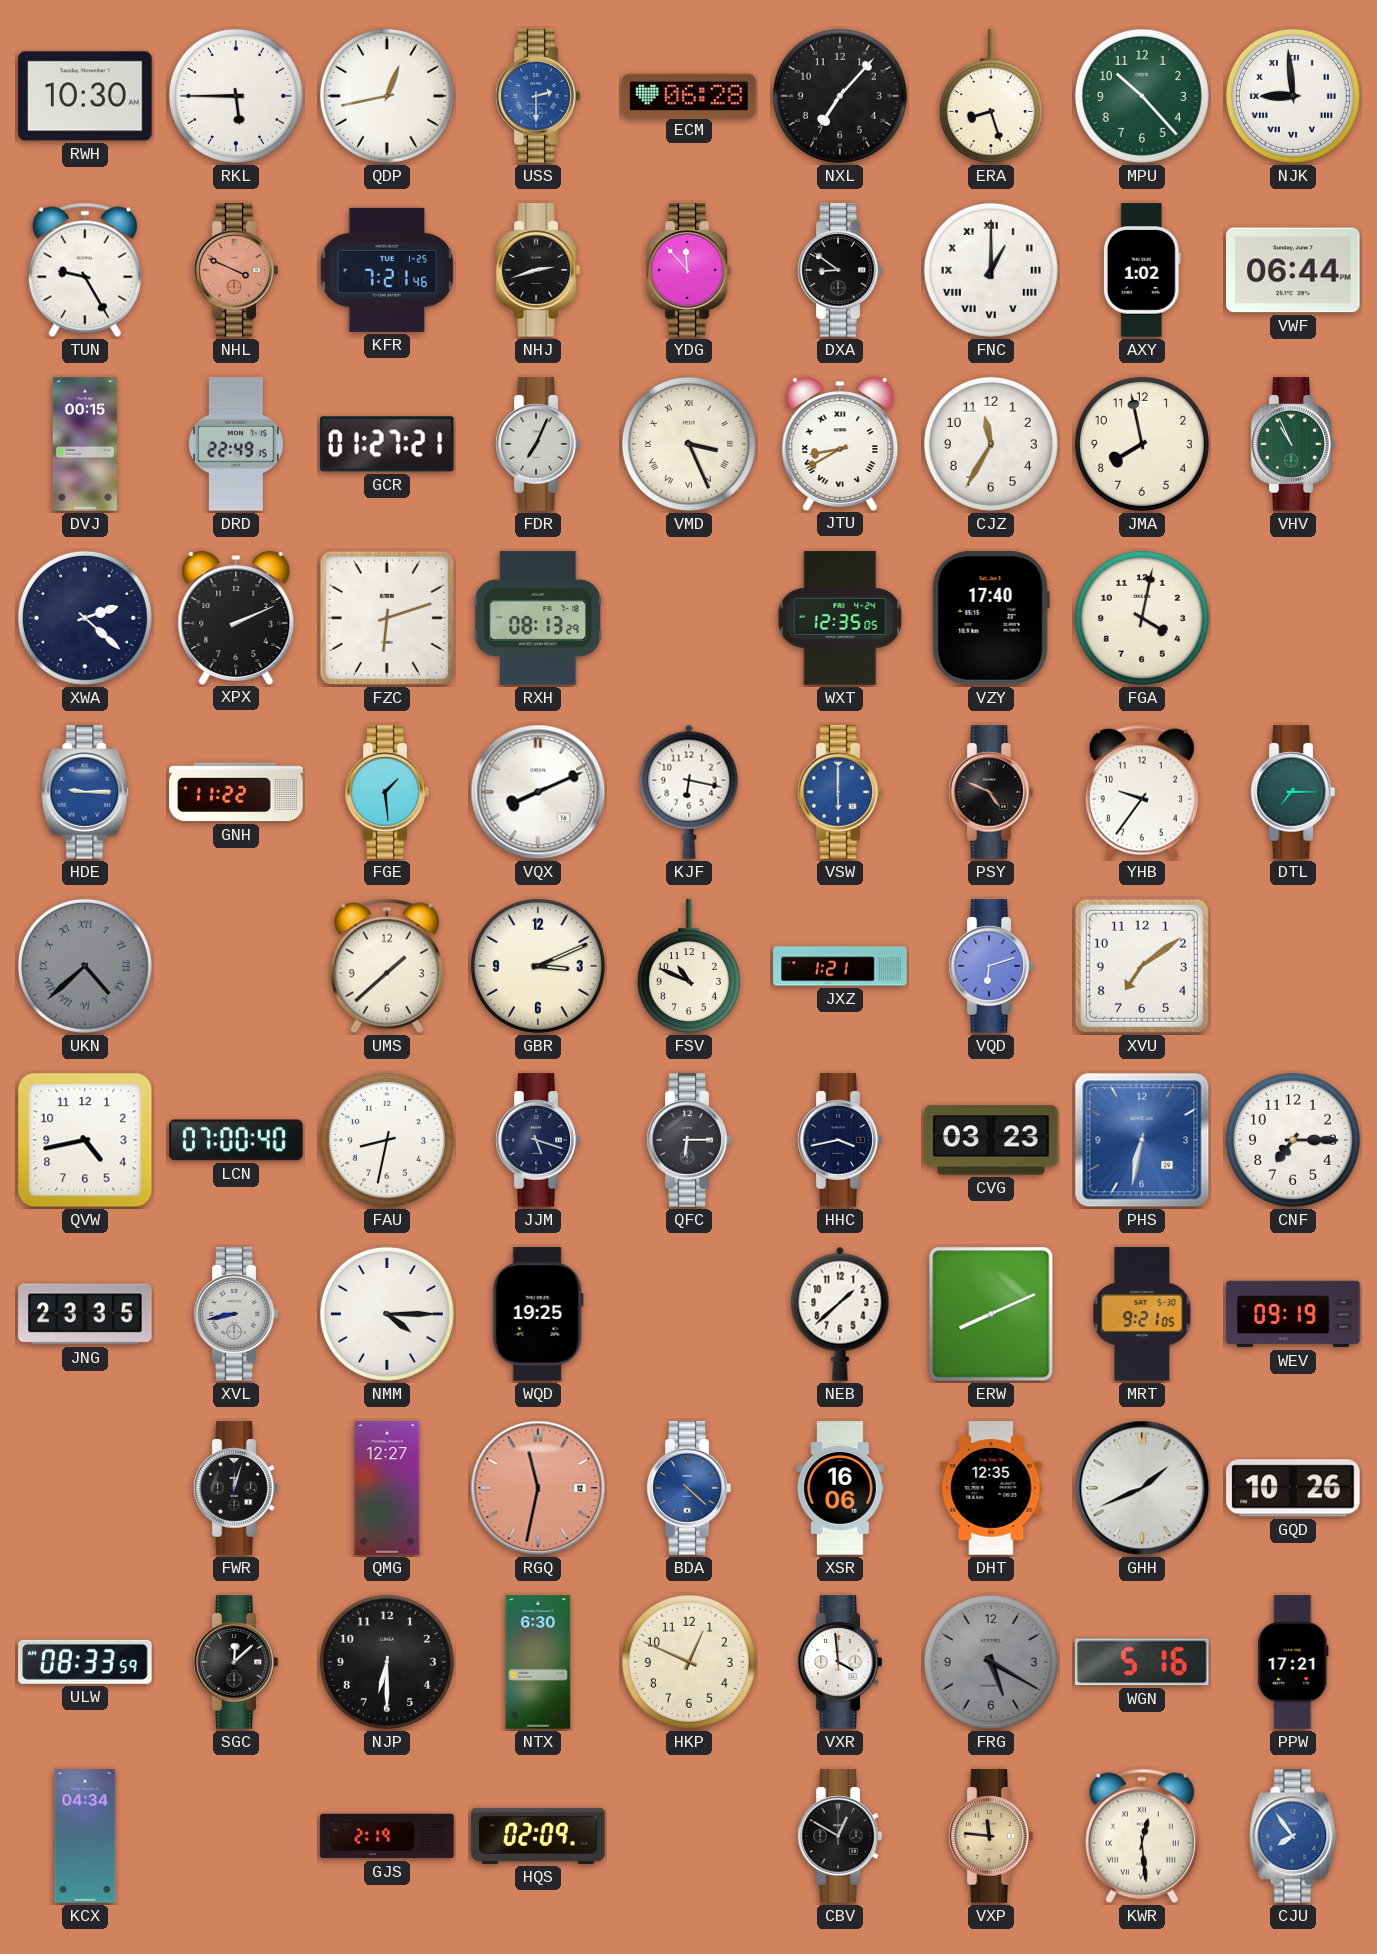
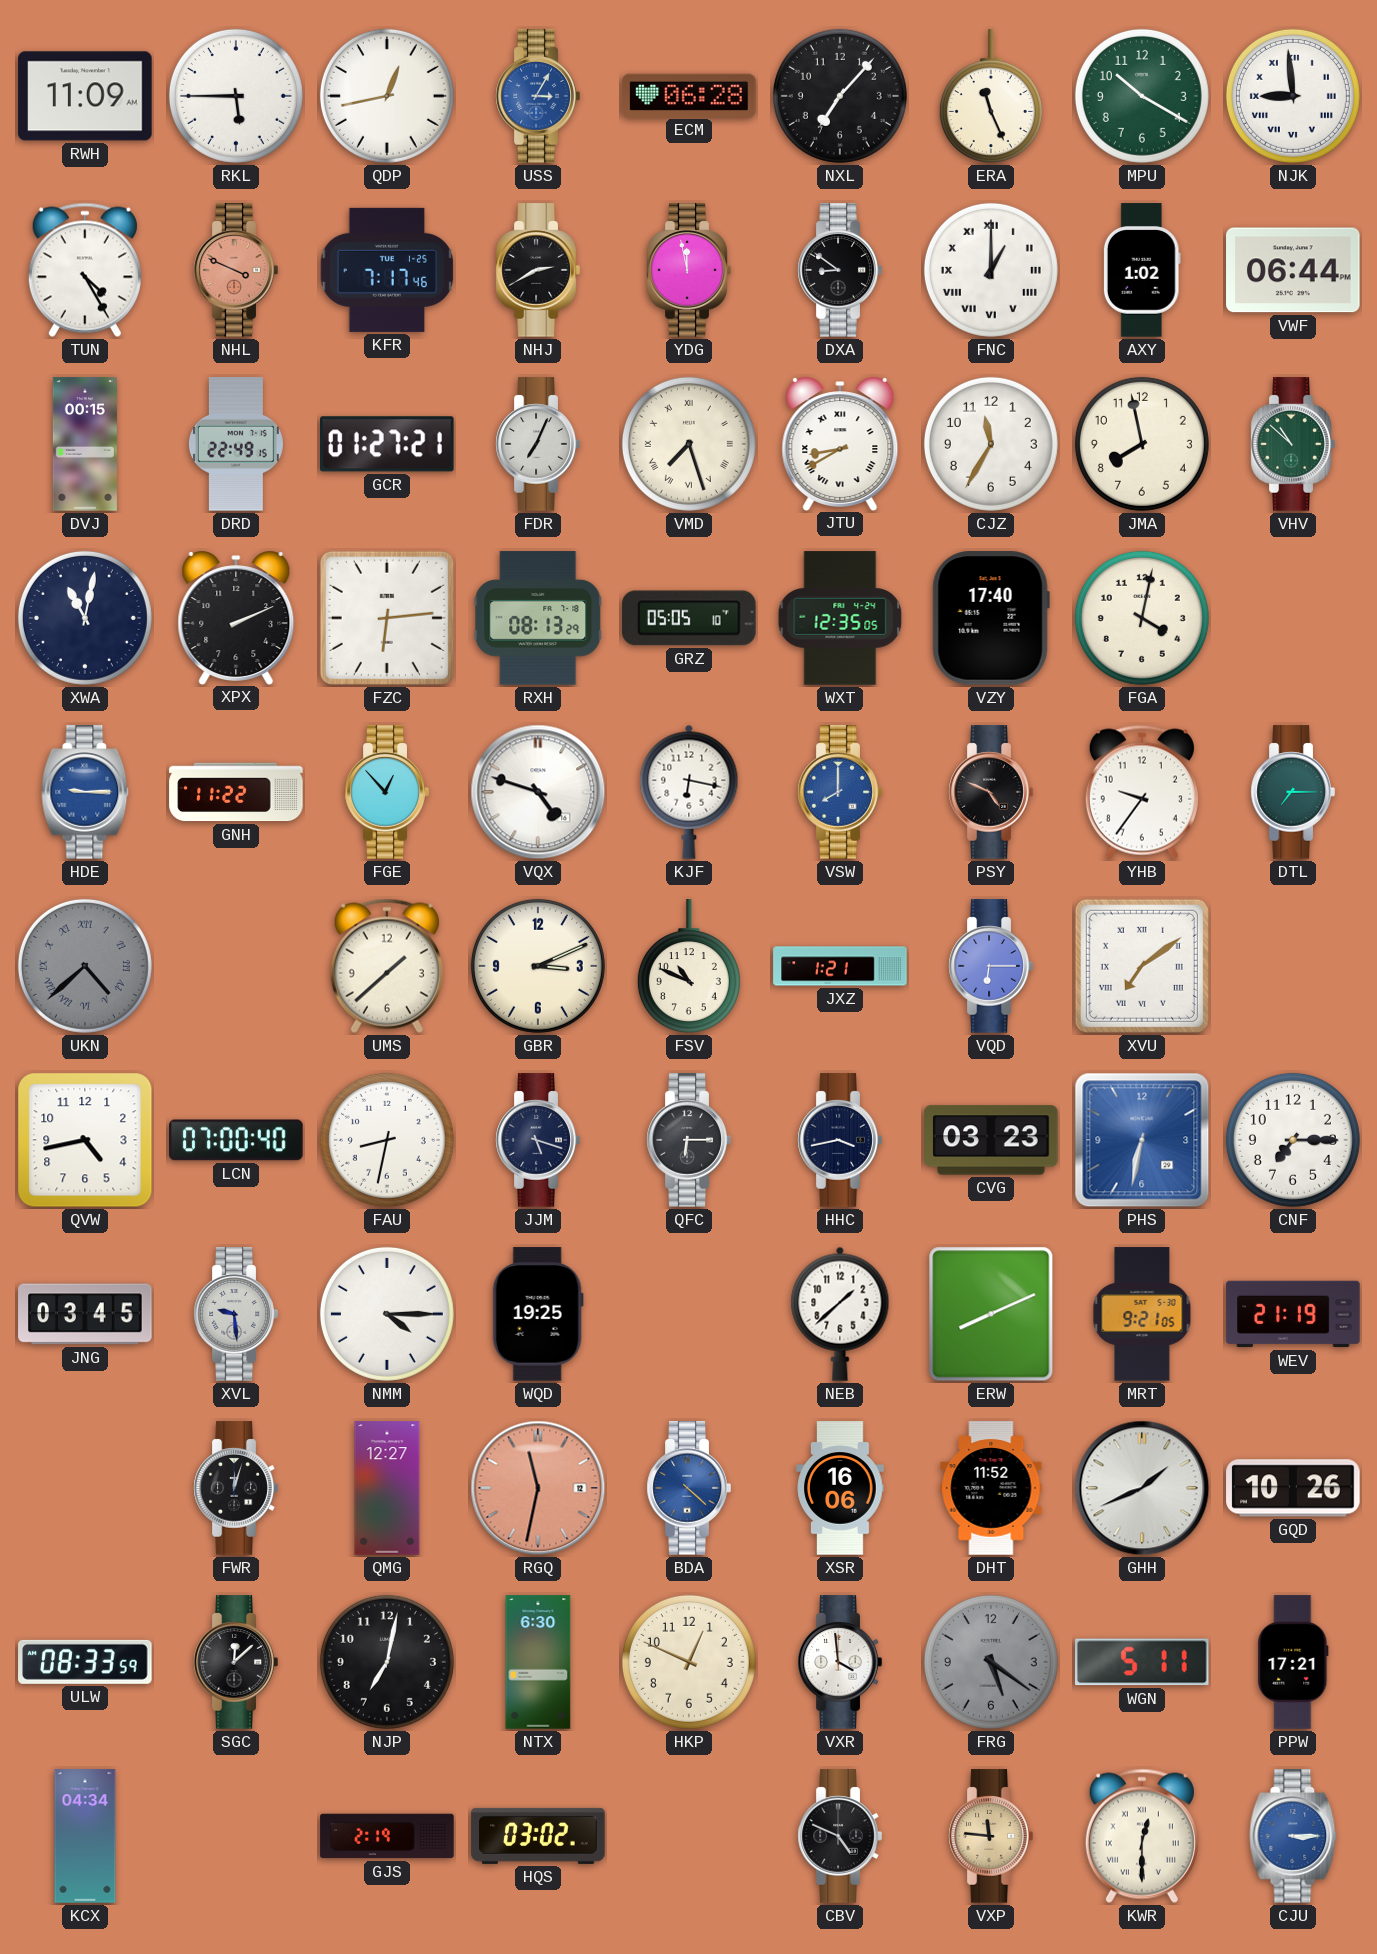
RWH: 10:30 -> 11:09
USS: 2:30 -> 3:05
ERA: 8:27 -> 11:26
MPU: 10:23 -> 10:20
TUN: 9:25 -> 4:25
KFR: 7:21 -> 7:17
NHJ: 2:42 -> 2:40
YDG: 11:53 -> 11:58
VMD: 3:26 -> 7:27
VHV: 10:56 -> 10:52
XWA: 2:22 -> 11:02
FZC: 6:12 -> 6:14
GRZ: none -> 05:05
FGE: 1:29 -> 12:53
VQX: 8:11 -> 4:48
VSW: 6:00 -> 8:00
VQD: 6:12 -> 6:15
XVU numerals: Arabic -> Roman
JNG: 23:35 -> 03:45
XVL: 8:43 -> 9:29
WEV: 09:19 -> 21:19
DHT: 12:35 -> 11:52
NJP: 6:30 -> 7:02
FRG: 5:20 -> 5:21
WGN: 5:16 -> 5:11
HQS: 02:09 -> 03:02
CBV: 12:50 -> 4:49
KWR: 12:29 -> 12:30
CJU: 7:54 -> 3:15
